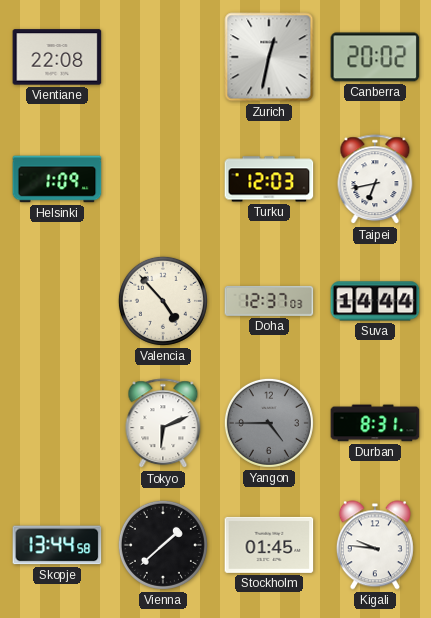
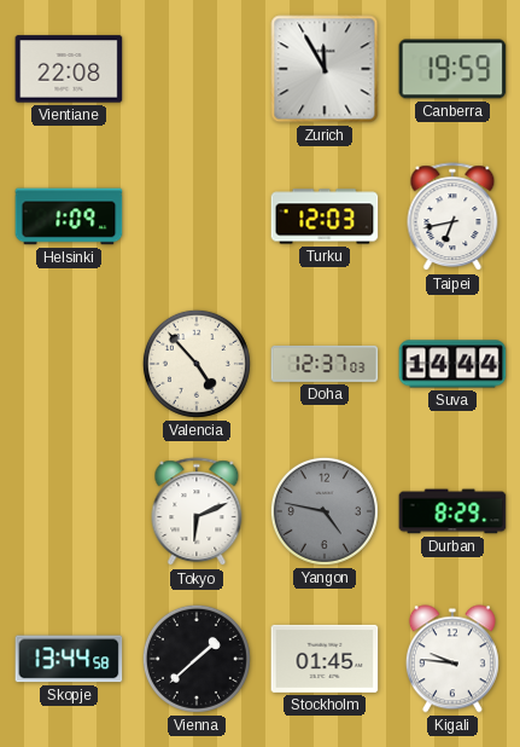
Zurich: 12:32 -> 11:55
Canberra: 20:02 -> 19:59
Yangon: 4:45 -> 4:47
Durban: 8:31 -> 8:29
